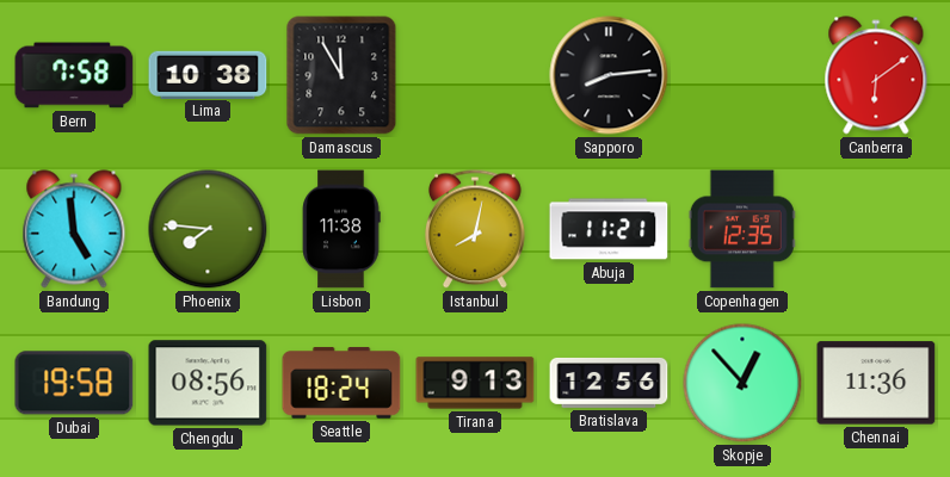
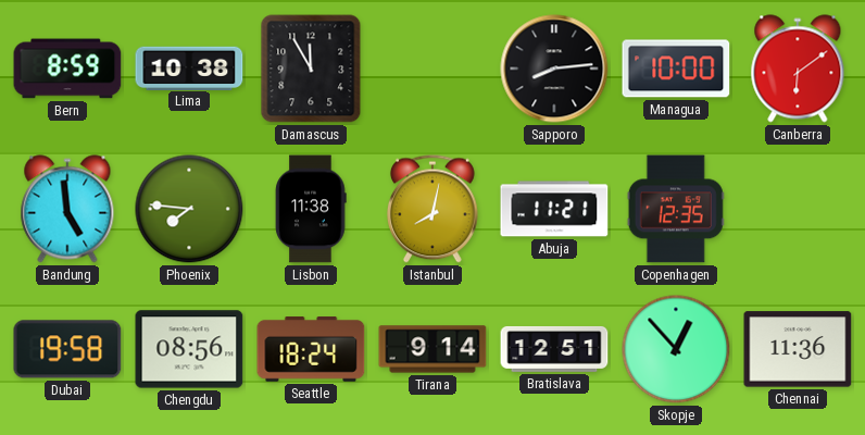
Bern: 7:58 -> 8:59
Managua: none -> 10:00
Tirana: 9:13 -> 9:14
Bratislava: 12:56 -> 12:51
